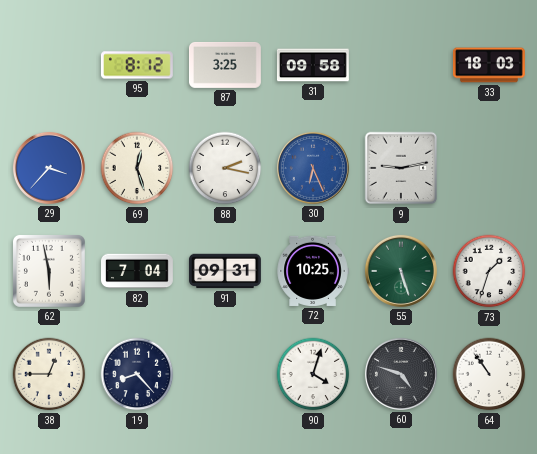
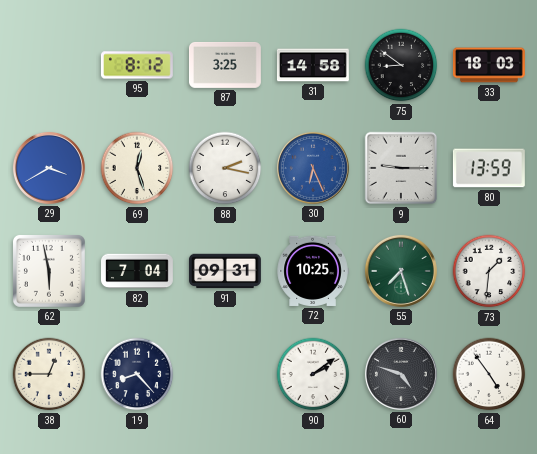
31: 09:58 -> 14:58
75: none -> 8:51
29: 3:37 -> 3:40
9: 9:13 -> 9:15
80: none -> 13:59
55: 5:27 -> 7:27
73: 1:33 -> 1:31
90: 4:03 -> 2:09
64: 10:54 -> 4:54
